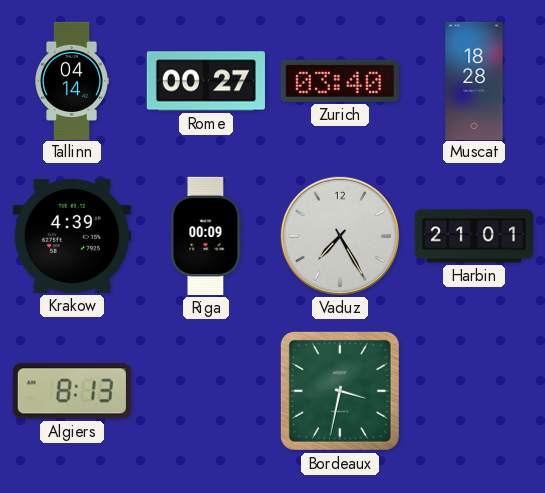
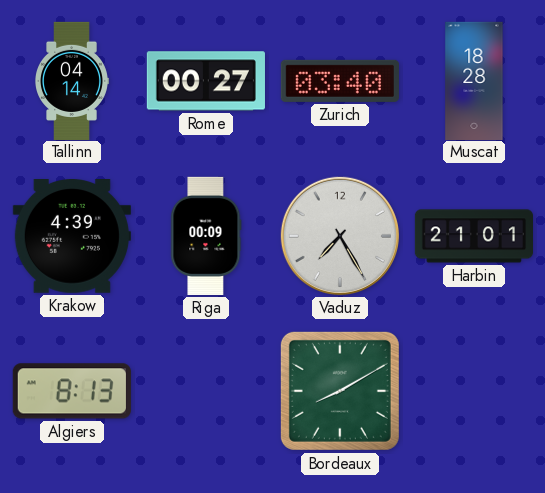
Bordeaux: 3:32 -> 8:10
